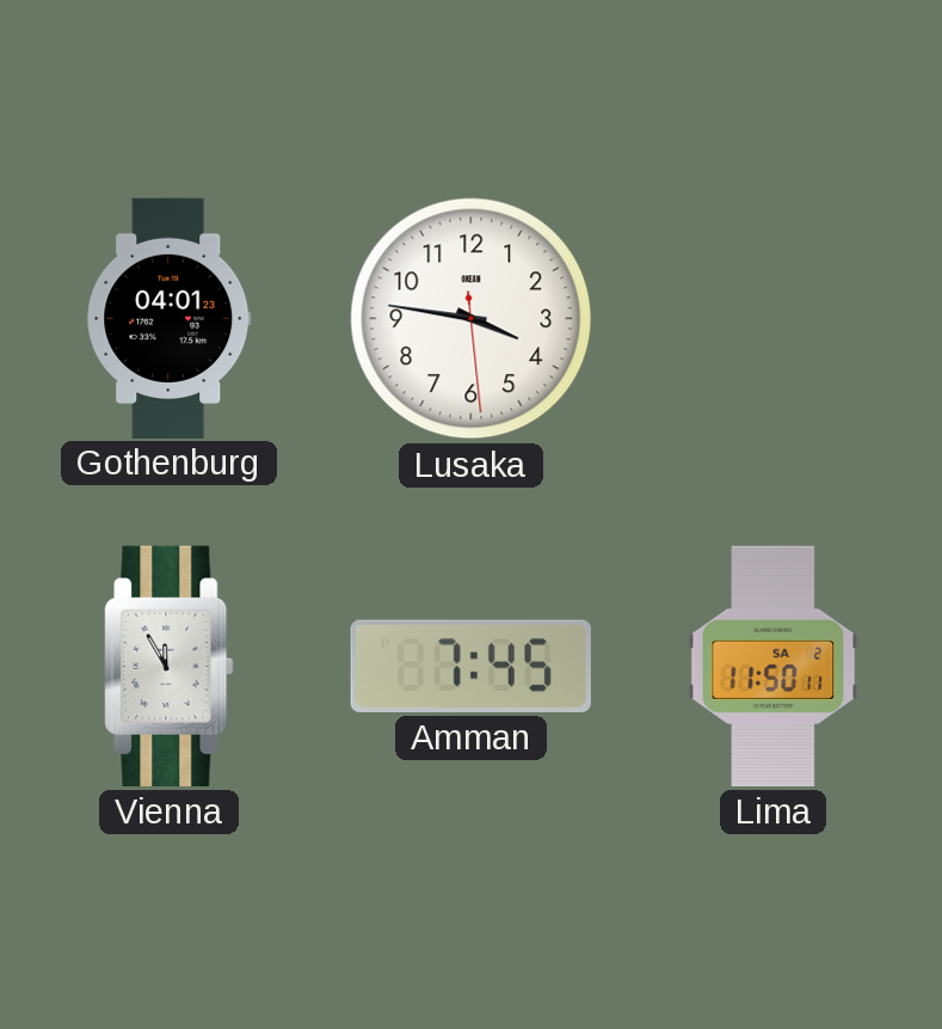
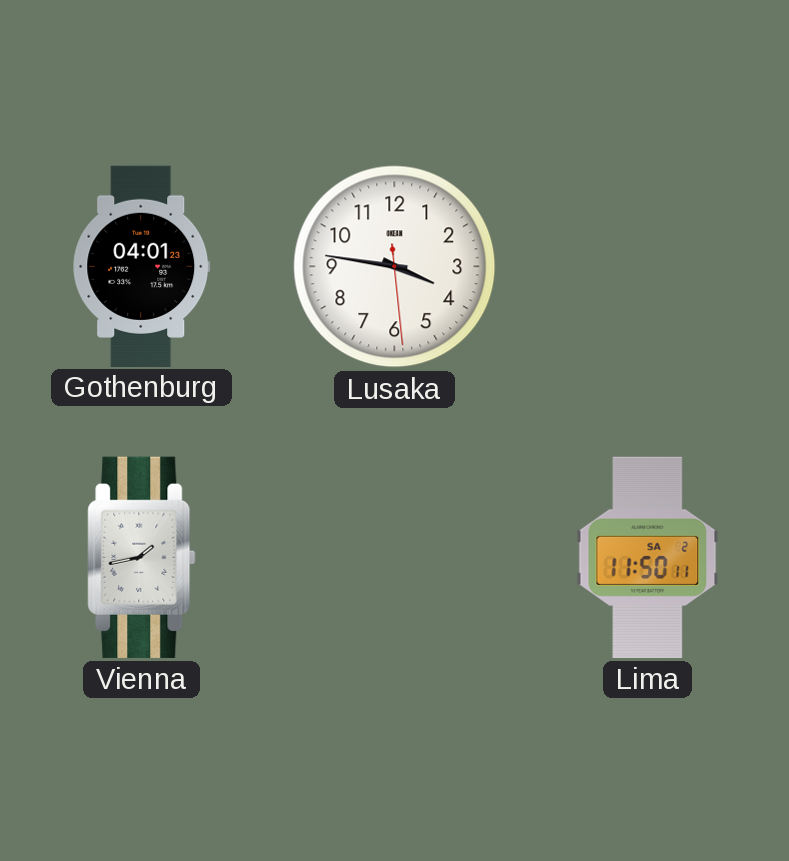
Vienna: 11:55 -> 1:43
Amman: 7:45 -> none
